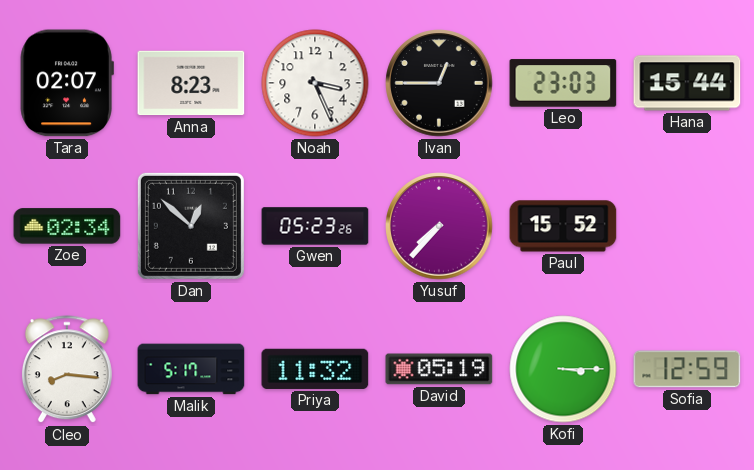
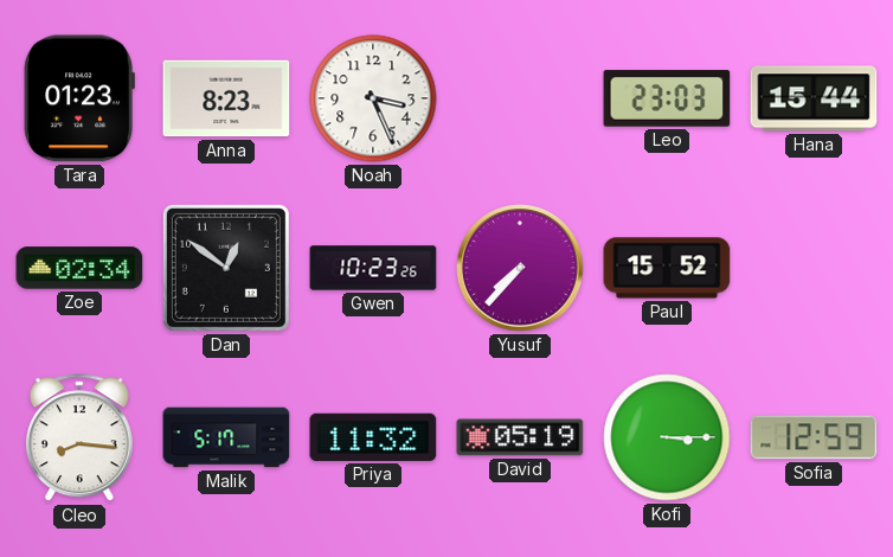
Tara: 02:07 -> 01:23
Ivan: 12:45 -> none
Dan: 12:52 -> 12:51
Gwen: 05:23 -> 10:23
